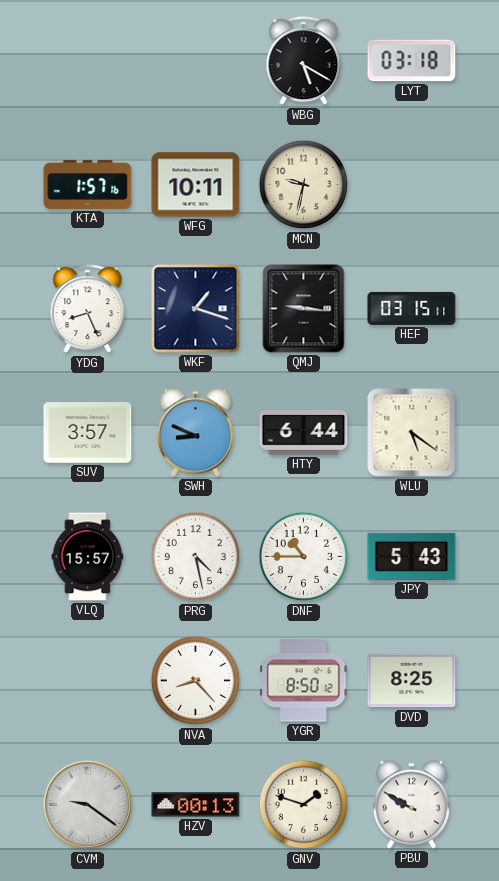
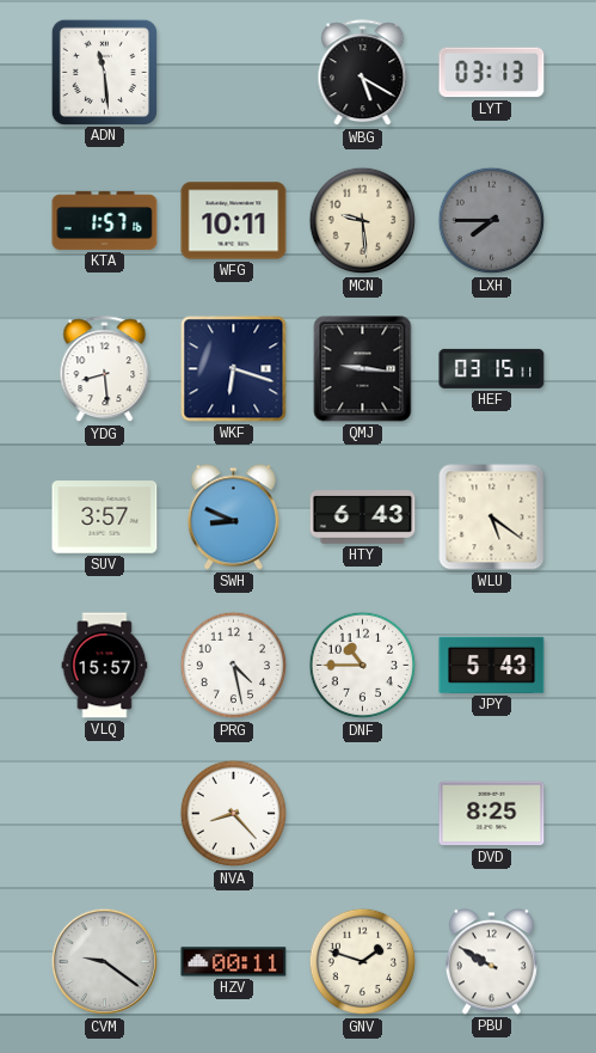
ADN: none -> 11:29
LYT: 03:18 -> 03:13
MCN: 9:32 -> 9:29
LXH: none -> 7:45
YDG: 8:26 -> 8:29
WKF: 1:18 -> 6:18
HTY: 6:44 -> 6:43
YGR: 8:50 -> none
HZV: 00:13 -> 00:11
